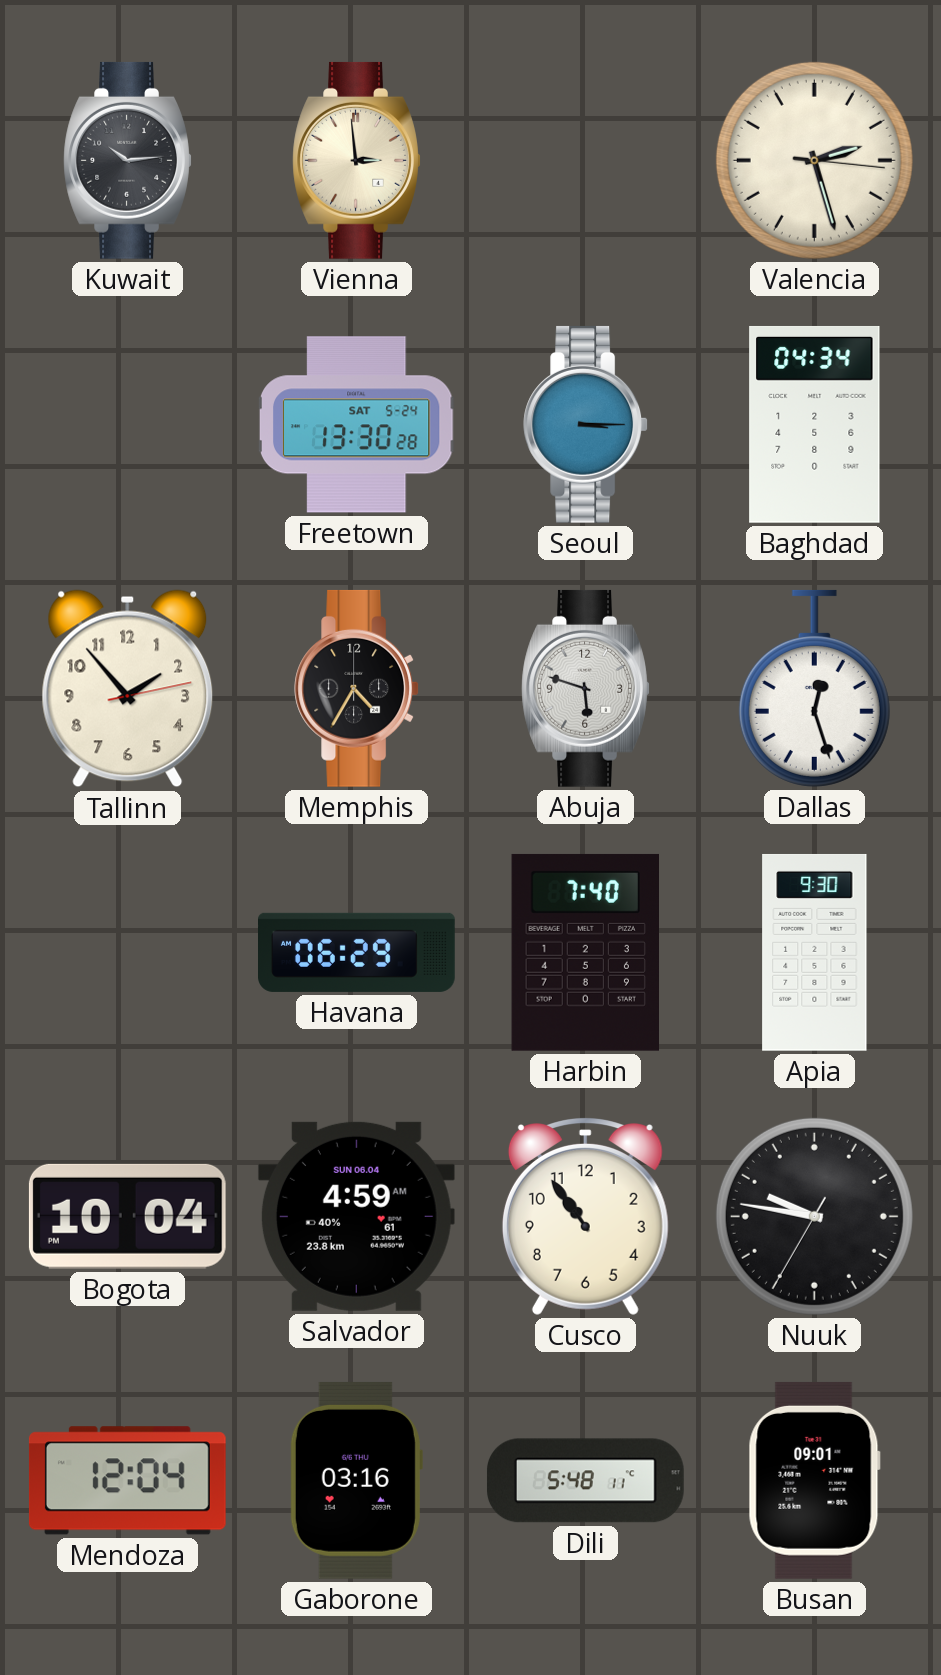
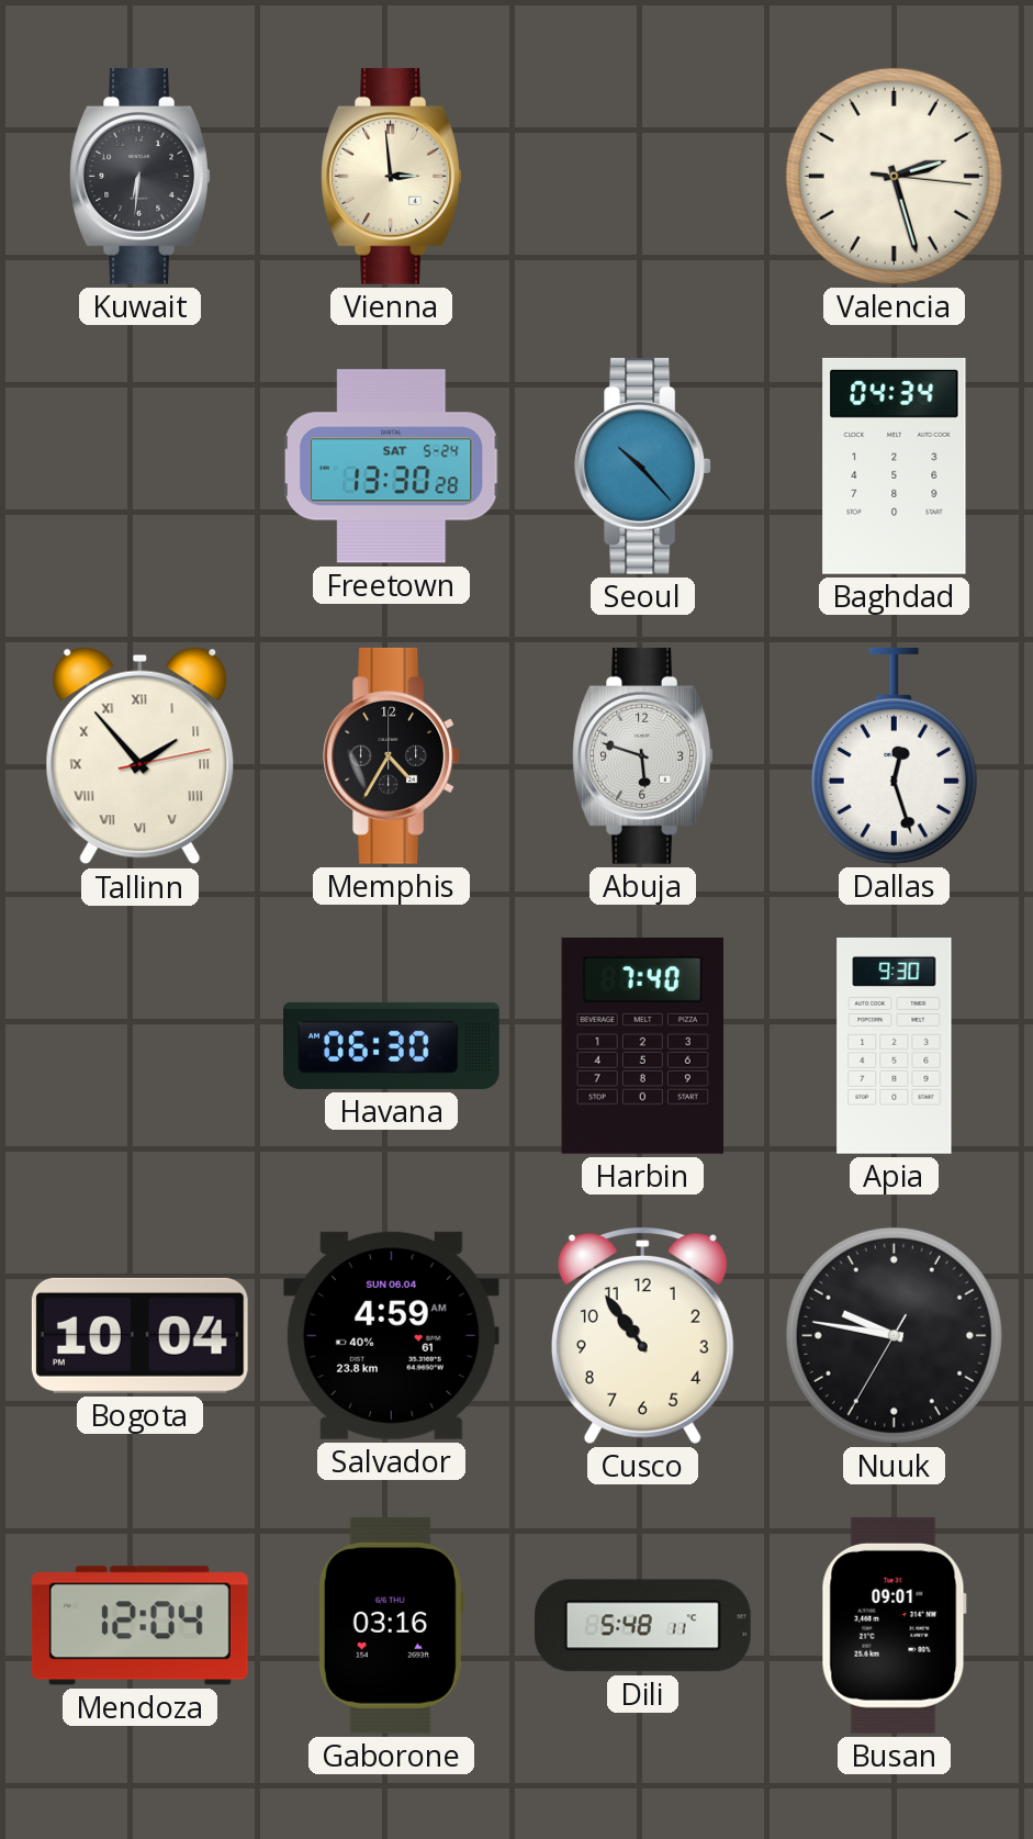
Kuwait: 10:14 -> 6:31
Seoul: 3:15 -> 10:23
Tallinn numerals: Arabic -> Roman
Havana: 06:29 -> 06:30
